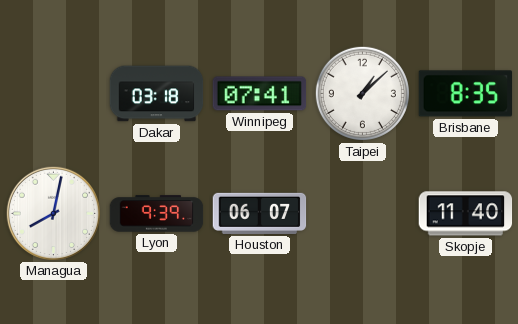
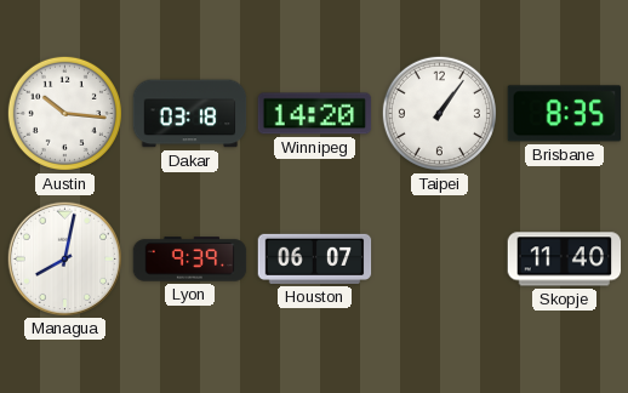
Austin: none -> 10:16
Winnipeg: 07:41 -> 14:20
Taipei: 1:08 -> 1:06
